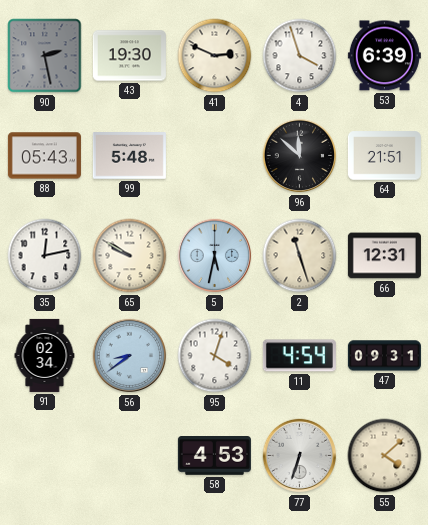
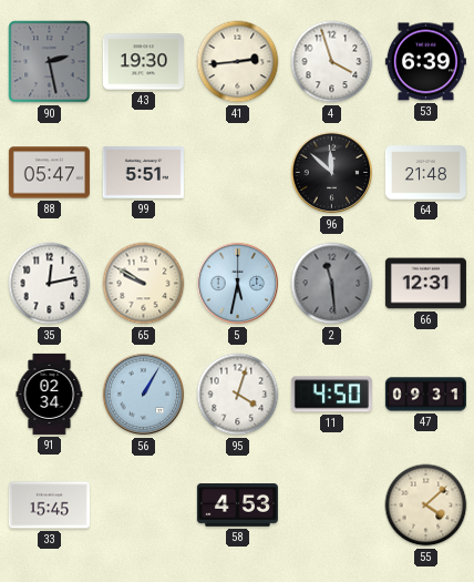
41: 2:49 -> 2:44
88: 05:43 -> 05:47
99: 5:48 -> 5:51
64: 21:51 -> 21:48
2: 11:27 -> 11:29
2 dial: cream -> grey
56: 8:39 -> 1:05
11: 4:54 -> 4:50
33: none -> 15:45
77: 6:33 -> none
